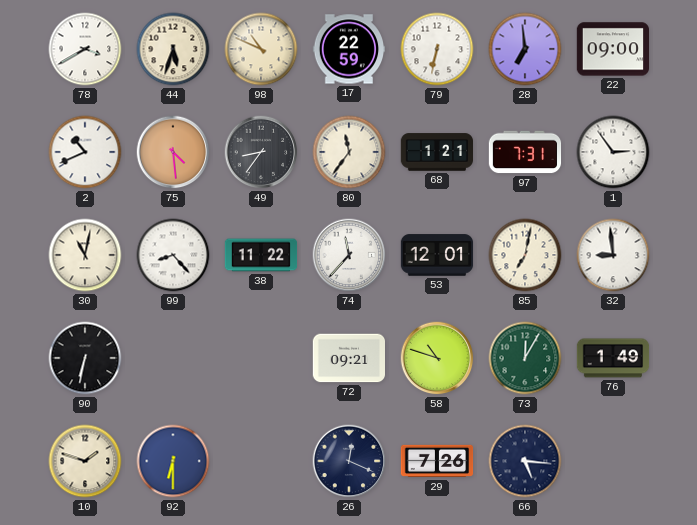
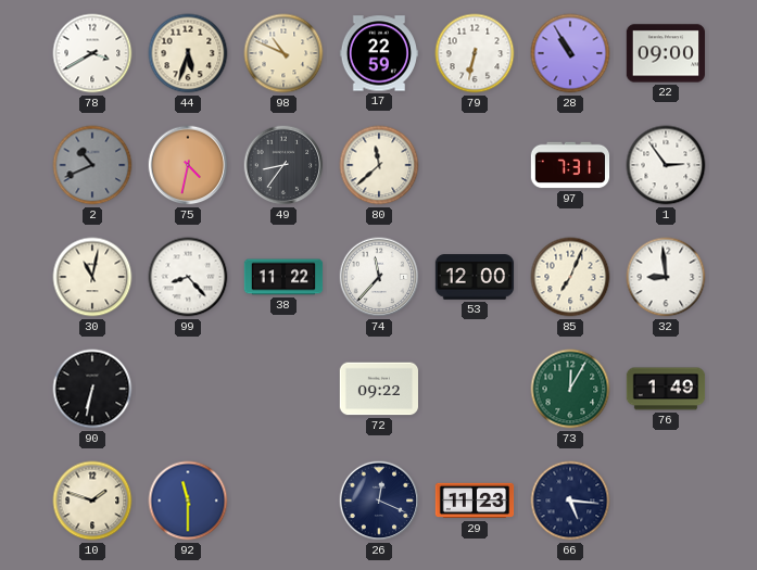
28: 6:59 -> 10:55
2 dial: white -> grey
75: 4:29 -> 4:32
80: 11:36 -> 11:38
68: 1:21 -> none
53: 12:01 -> 12:00
85: 7:02 -> 7:04
72: 09:21 -> 09:22
58: 10:48 -> none
92: 6:30 -> 11:30
29: 7:26 -> 11:23
